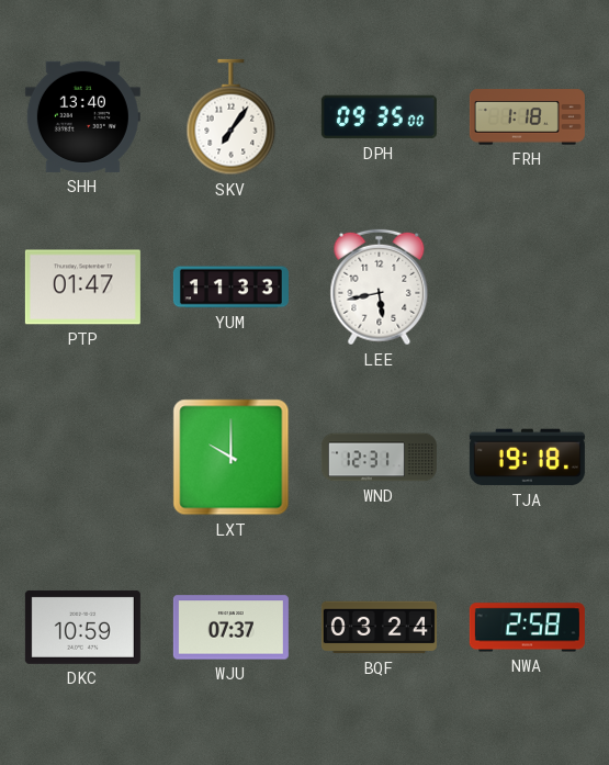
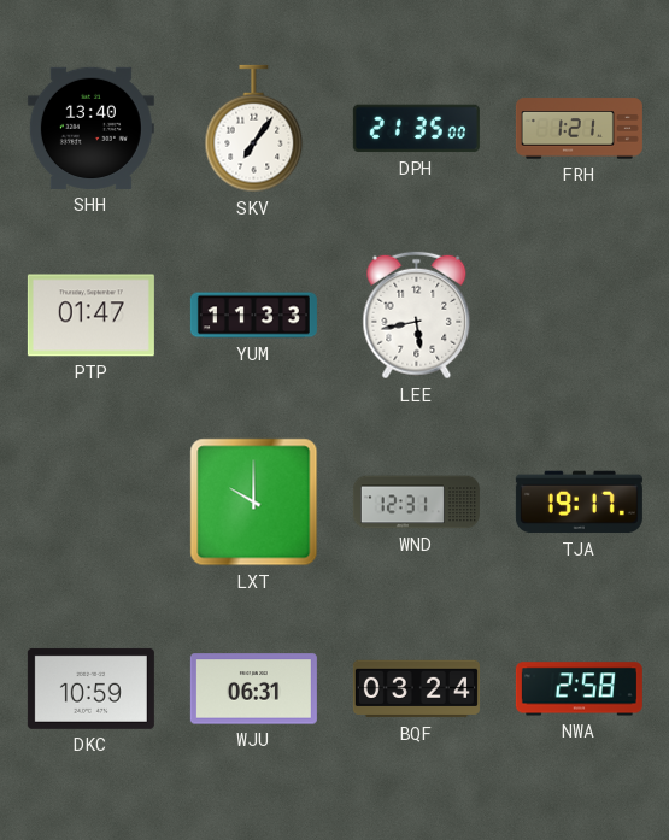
DPH: 09:35 -> 21:35
FRH: 1:18 -> 1:21
TJA: 19:18 -> 19:17
WJU: 07:37 -> 06:31
